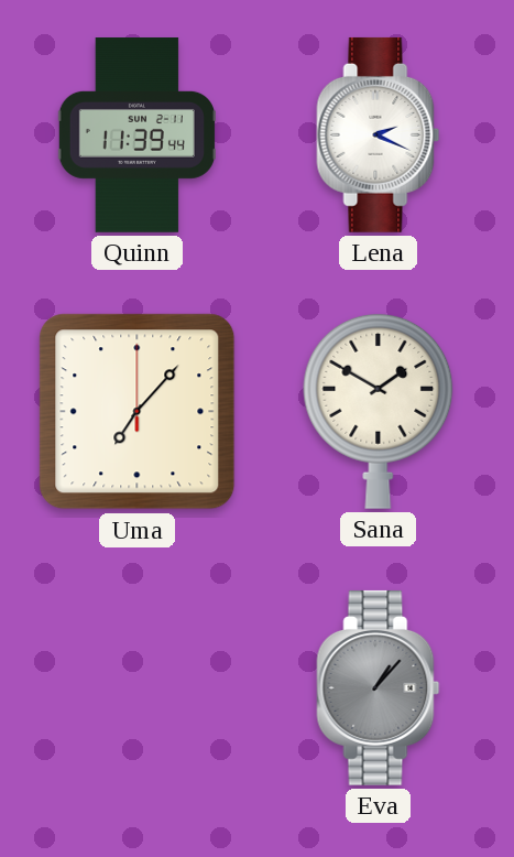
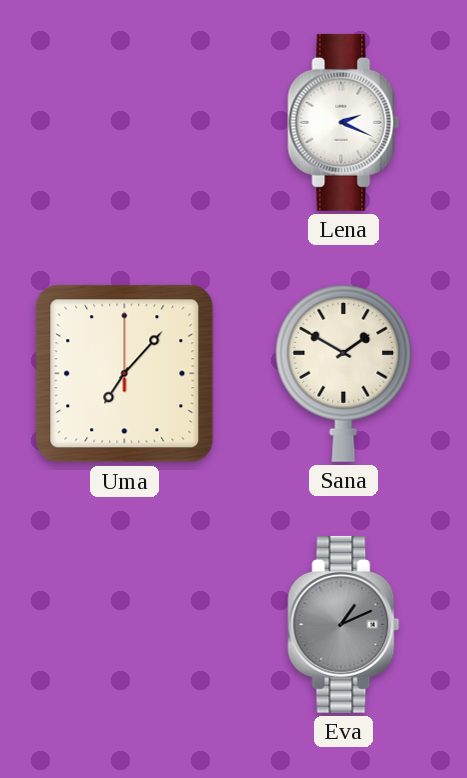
Quinn: 11:39 -> none
Eva: 1:07 -> 1:11
